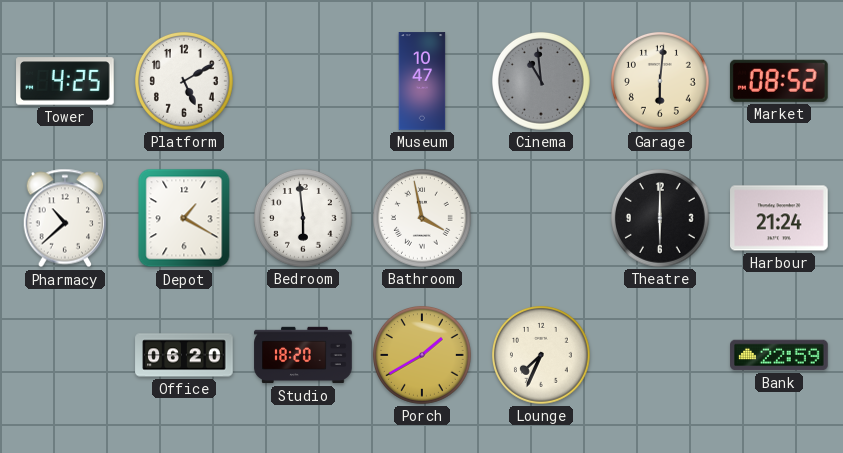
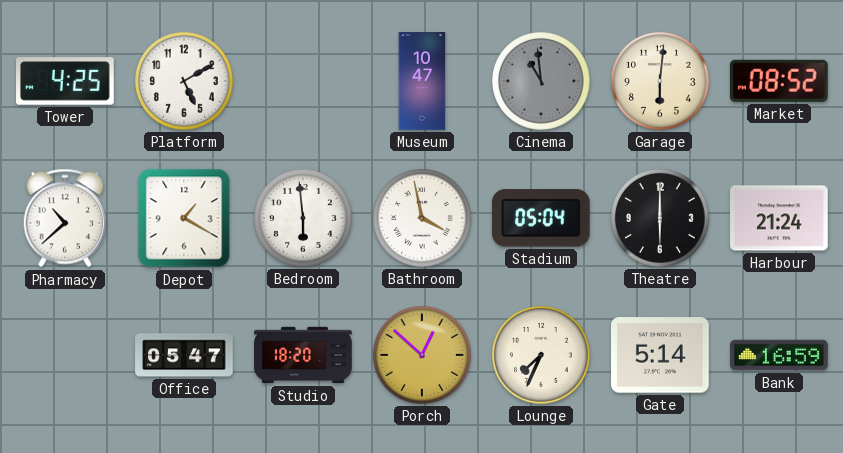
Stadium: none -> 05:04
Office: 06:20 -> 05:47
Porch: 1:40 -> 12:52
Gate: none -> 5:14
Bank: 22:59 -> 16:59
